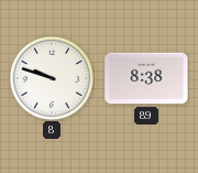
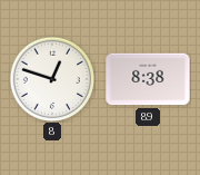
8: 9:48 -> 12:48
